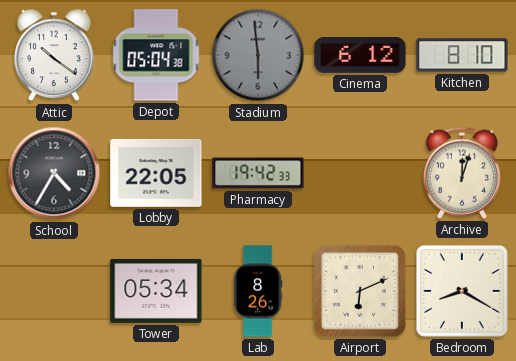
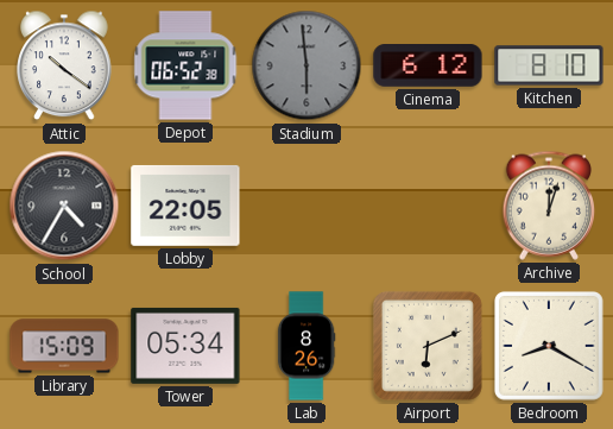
Depot: 05:04 -> 06:52
Pharmacy: 19:42 -> none
Library: none -> 15:09
